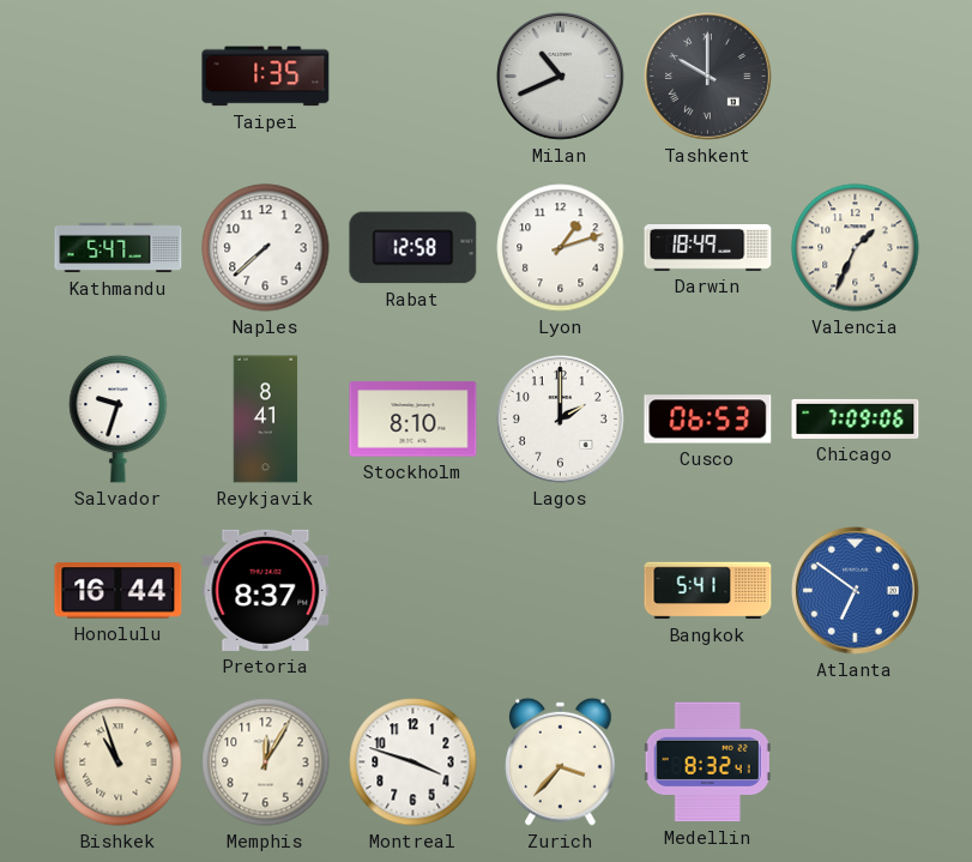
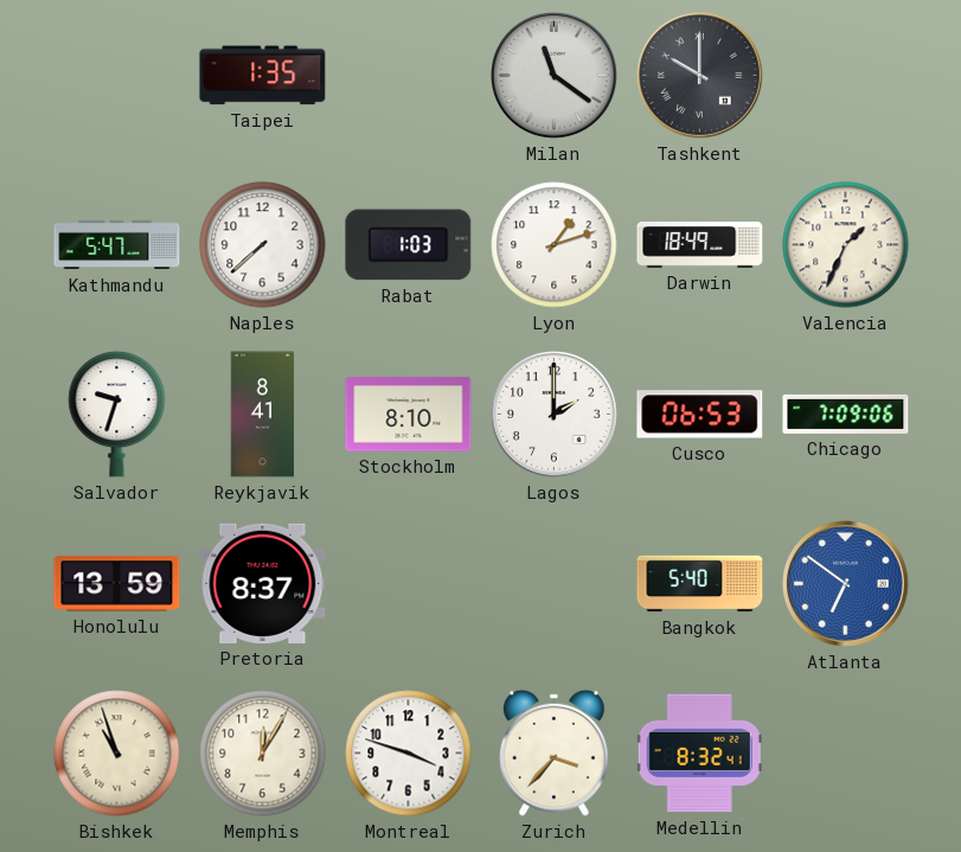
Milan: 10:41 -> 11:21
Rabat: 12:58 -> 1:03
Honolulu: 16:44 -> 13:59
Bangkok: 5:41 -> 5:40
